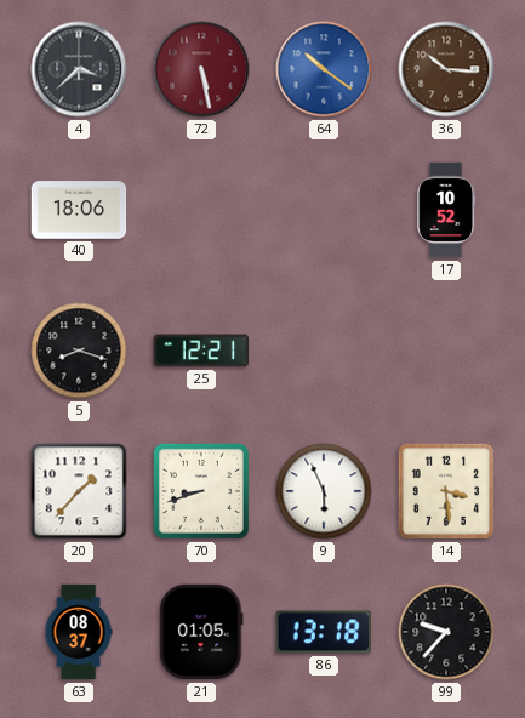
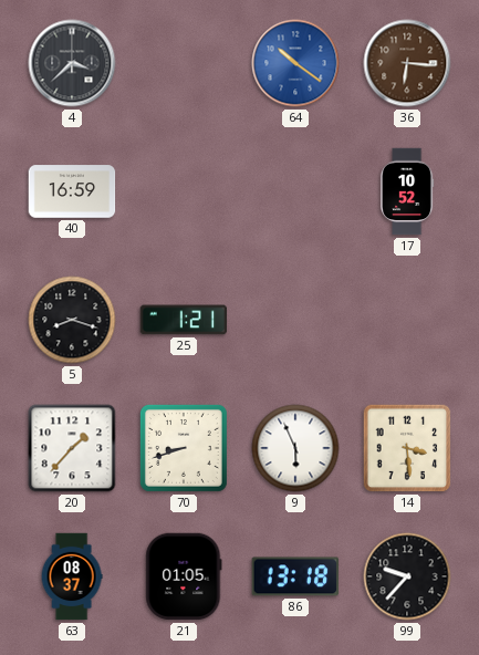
72: 5:28 -> none
36: 10:16 -> 6:16
40: 18:06 -> 16:59
25: 12:21 -> 1:21
